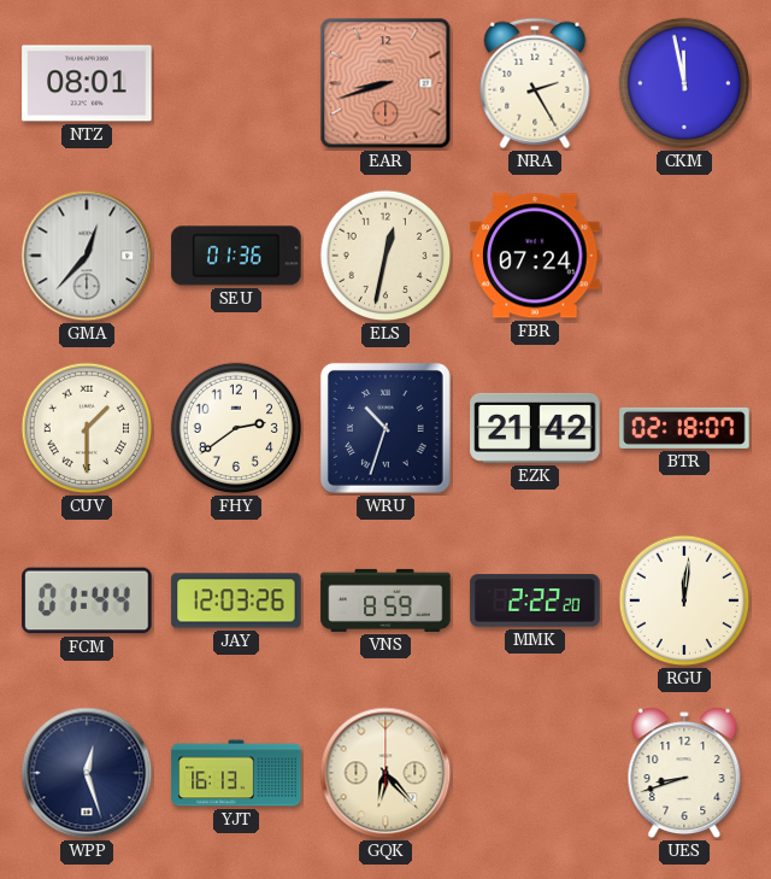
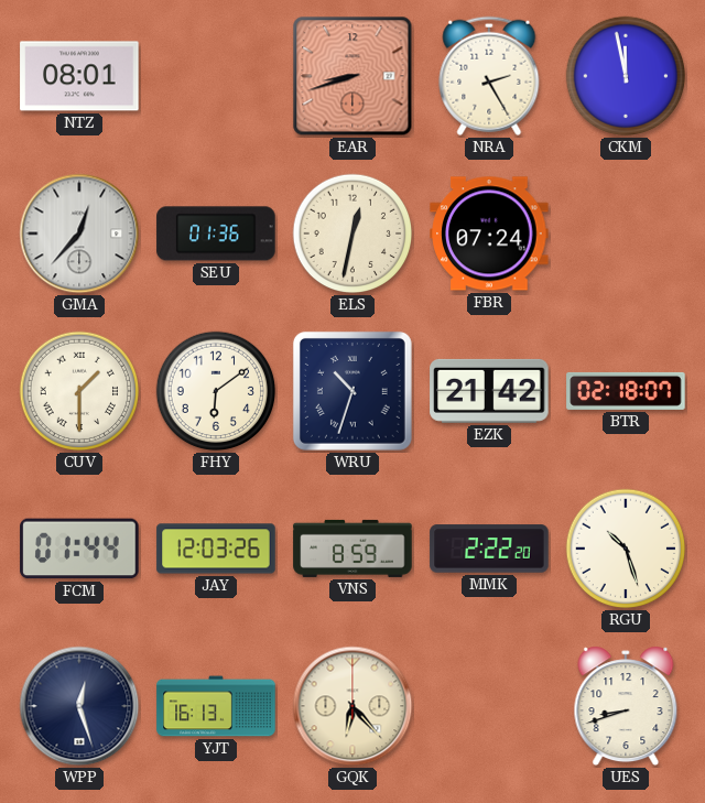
FHY: 2:39 -> 6:09
RGU: 12:01 -> 10:27
